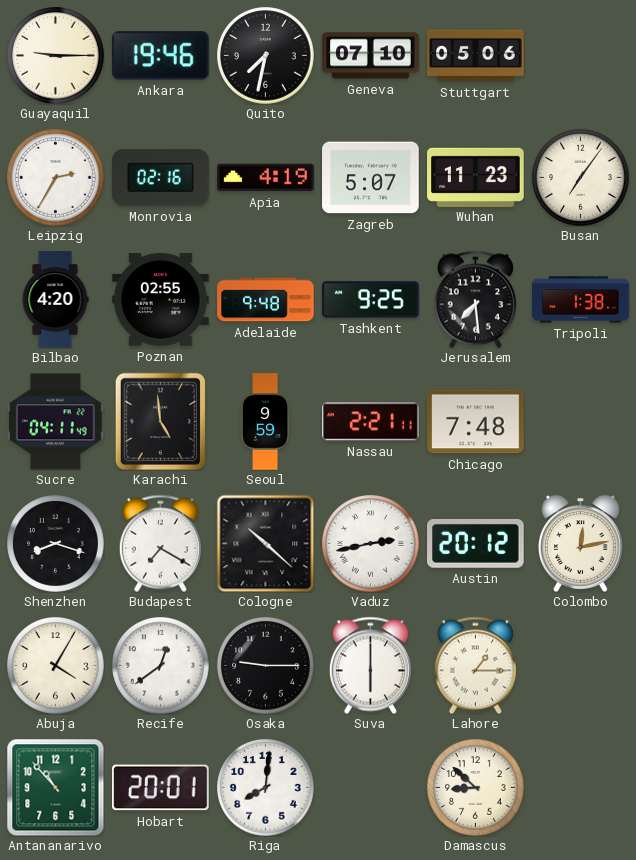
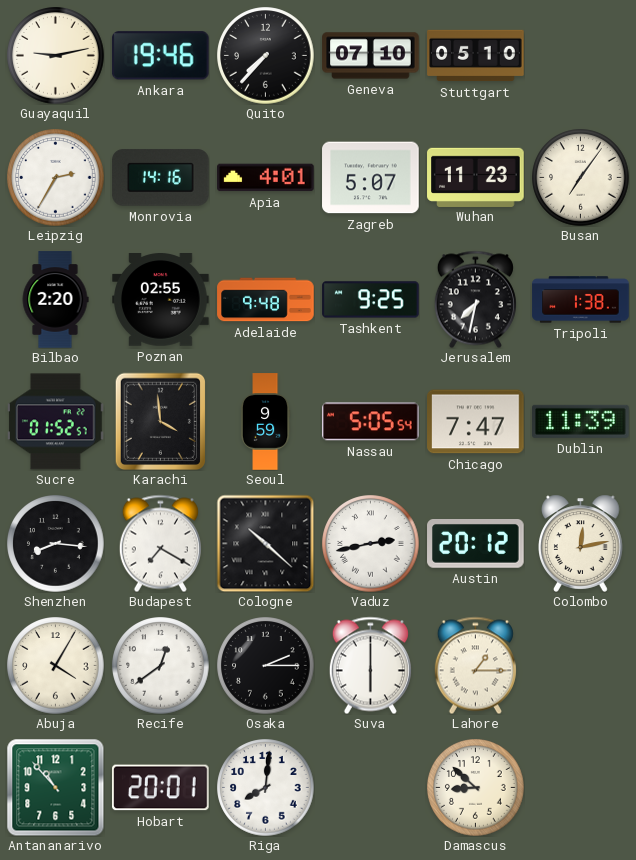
Guayaquil: 9:15 -> 9:13
Quito: 7:32 -> 7:37
Stuttgart: 05:06 -> 05:10
Monrovia: 02:16 -> 14:16
Apia: 4:19 -> 4:01
Bilbao: 4:20 -> 2:20
Jerusalem: 7:29 -> 7:32
Sucre: 04:11 -> 01:52
Karachi: 4:59 -> 3:59
Nassau: 2:21 -> 5:05
Chicago: 7:48 -> 7:47
Dublin: none -> 11:39
Shenzhen: 8:18 -> 8:16
Osaka: 9:15 -> 2:15
